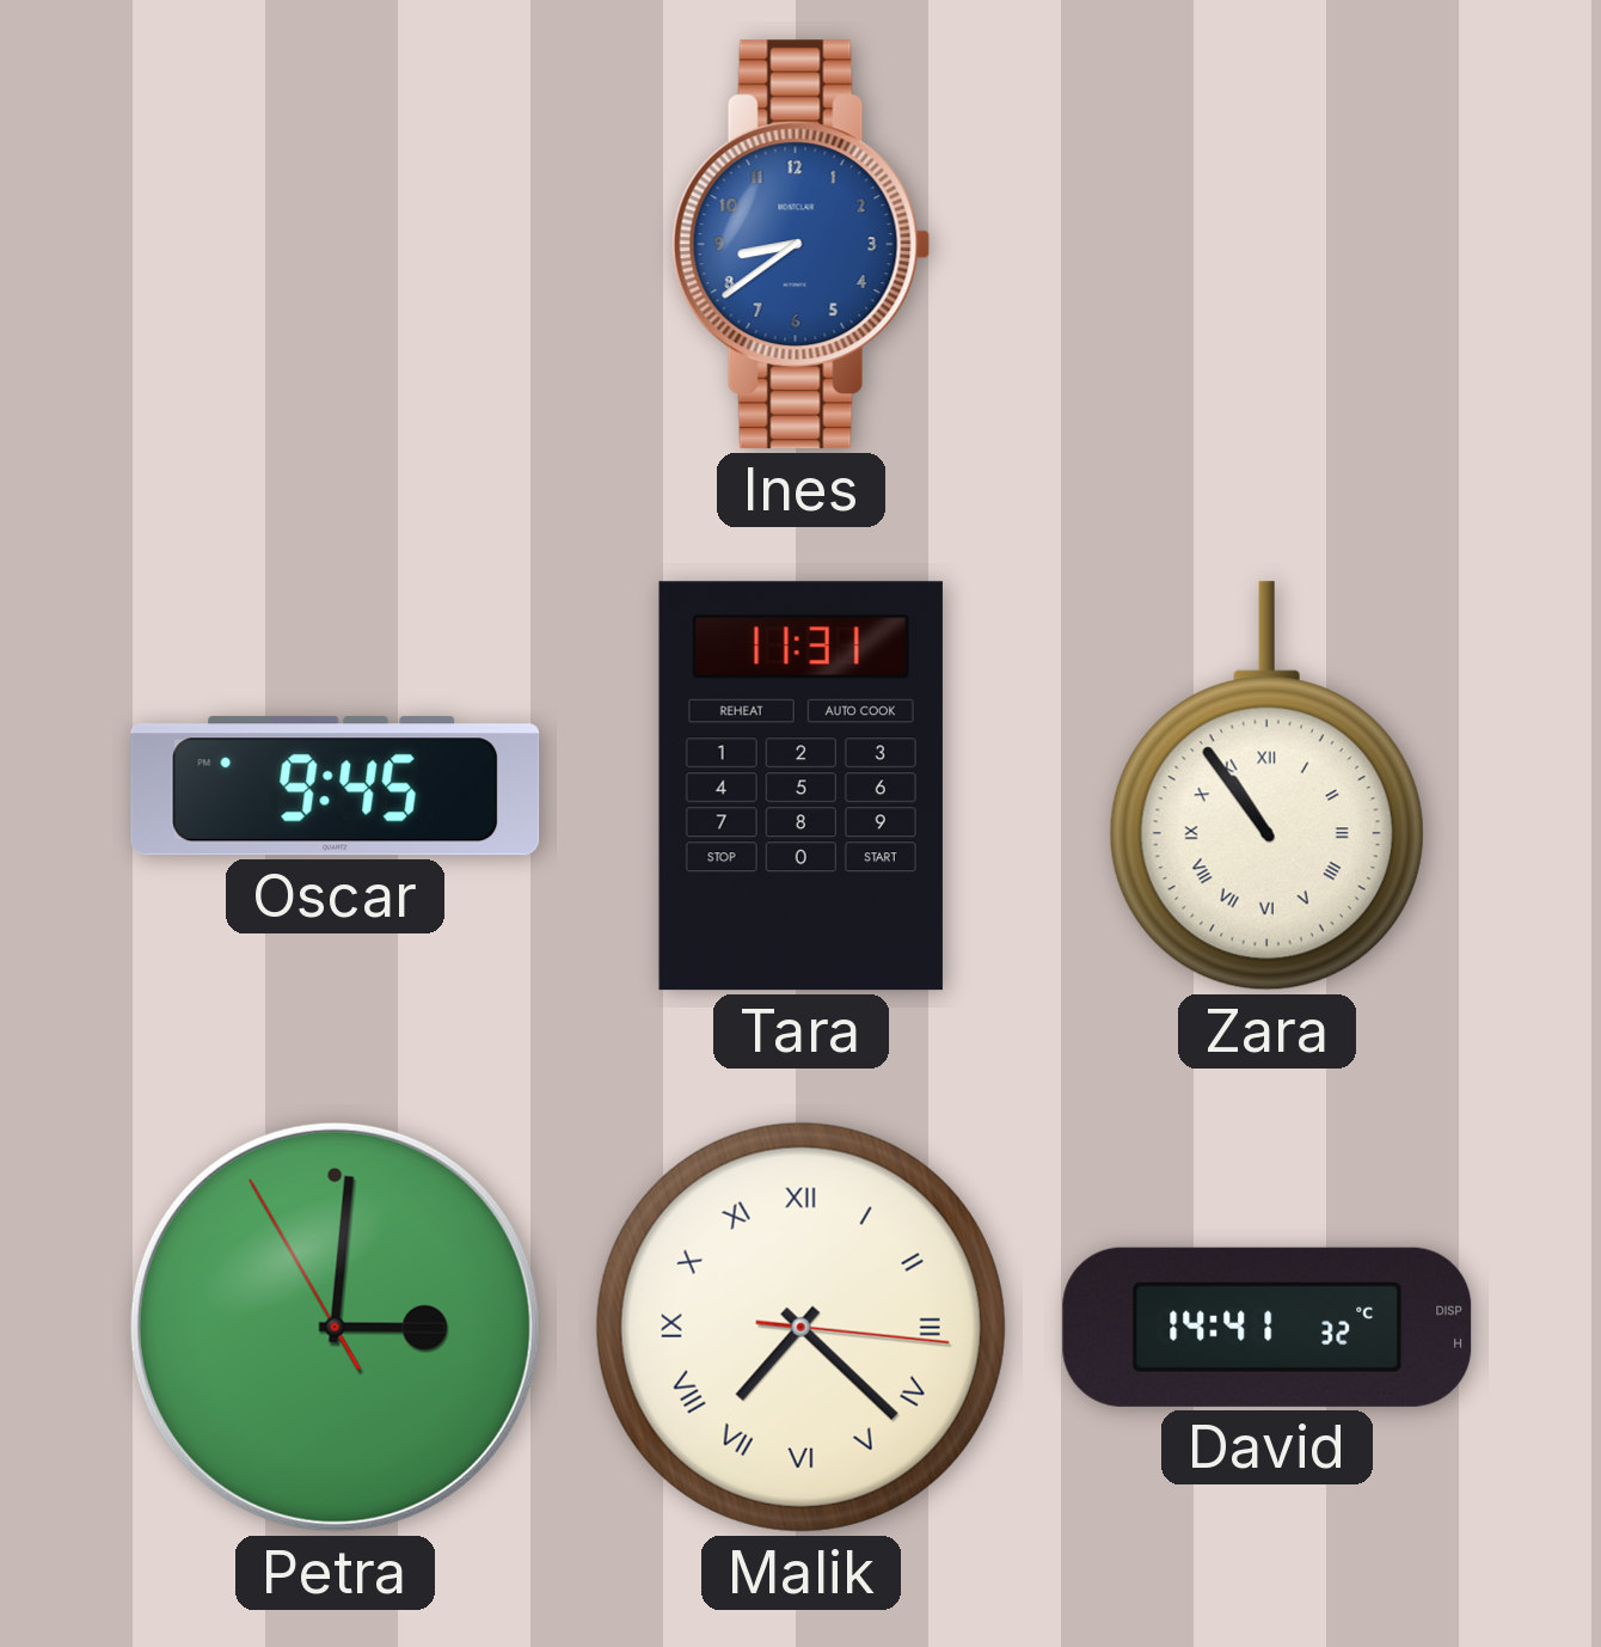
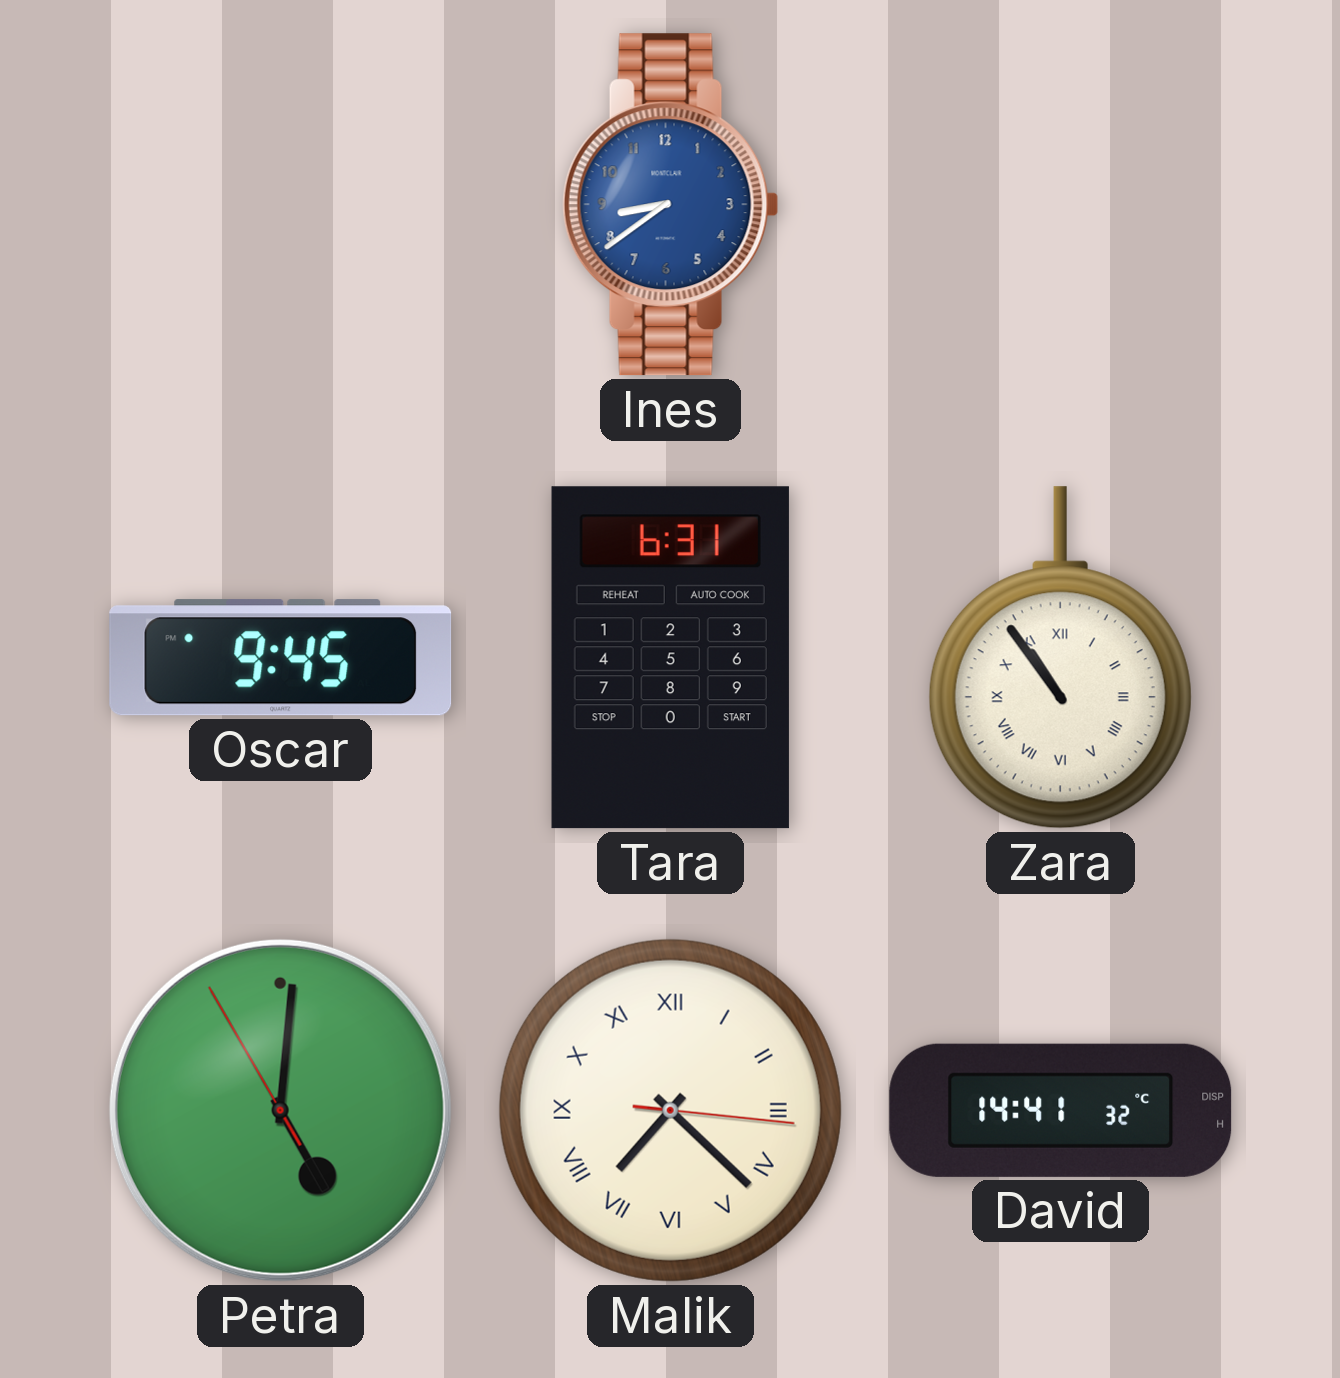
Tara: 11:31 -> 6:31
Petra: 3:00 -> 5:00
